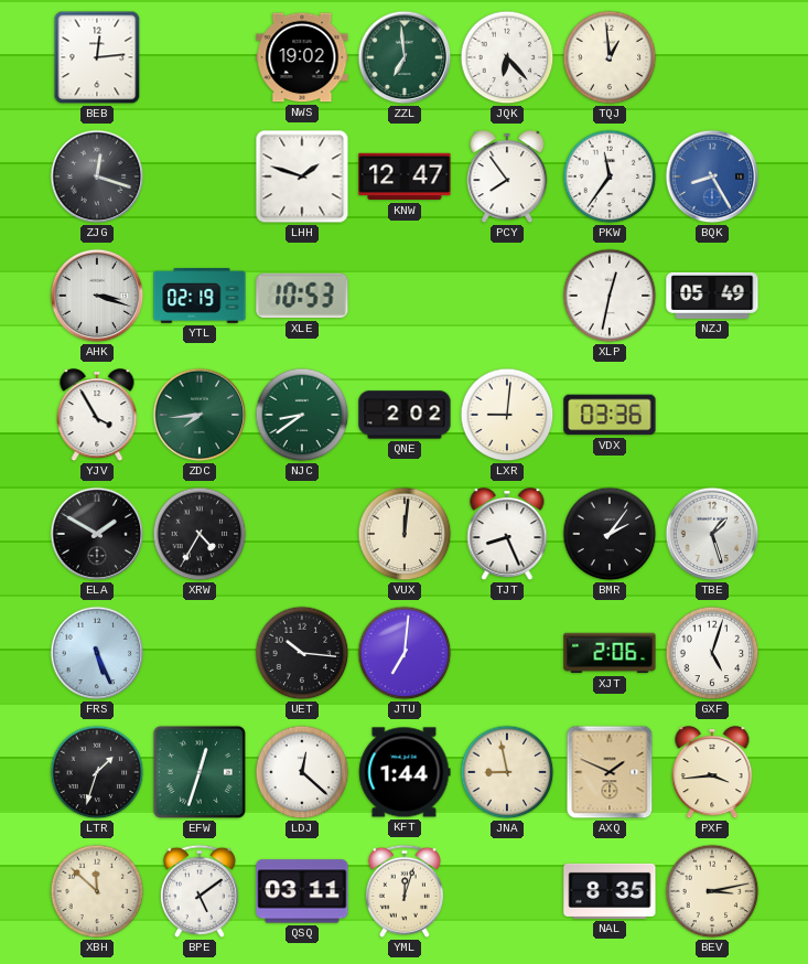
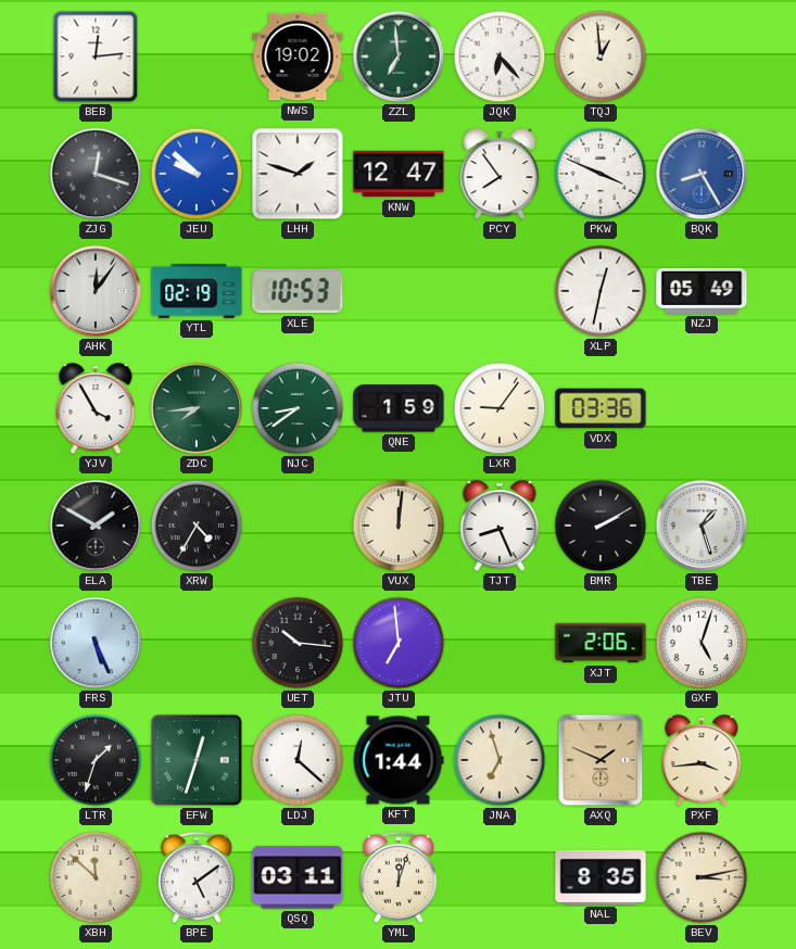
JEU: none -> 9:52
PKW: 11:36 -> 3:49
AHK: 3:18 -> 12:06
QNE: 2:02 -> 1:59
LXR: 9:01 -> 9:06
BMR: 2:06 -> 2:10
JTU: 7:01 -> 6:59
JNA: 8:58 -> 6:57
